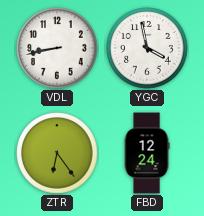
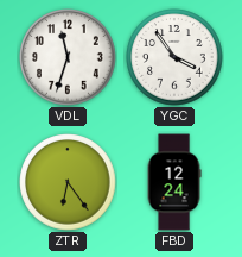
VDL: 8:43 -> 11:33
YGC: 3:58 -> 3:54
